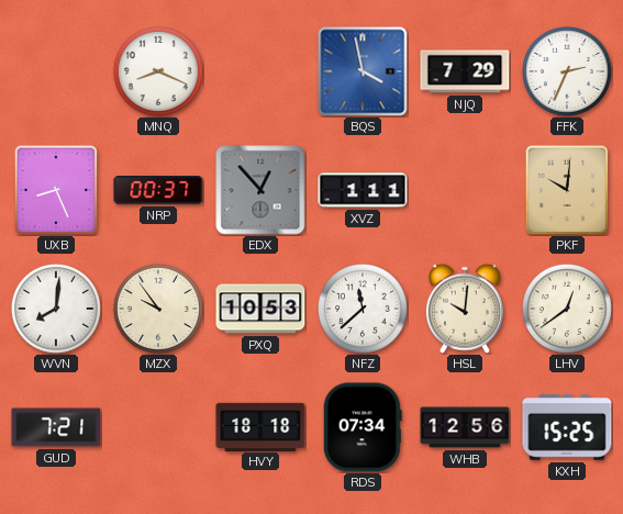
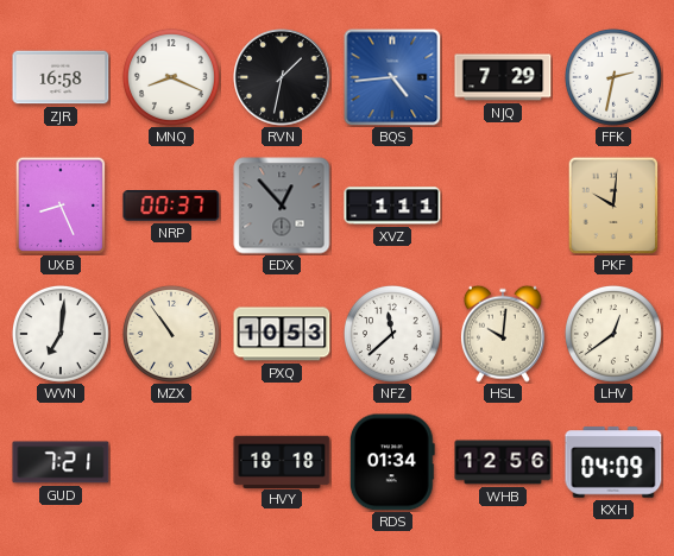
ZJR: none -> 16:58
RVN: none -> 1:32
BQS: 3:58 -> 4:44
FFK: 2:34 -> 2:32
WVN: 8:01 -> 7:01
MZX: 9:54 -> 10:54
RDS: 07:34 -> 01:34
KXH: 15:25 -> 04:09
